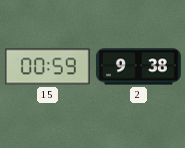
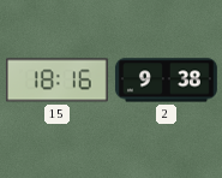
15: 00:59 -> 18:16
